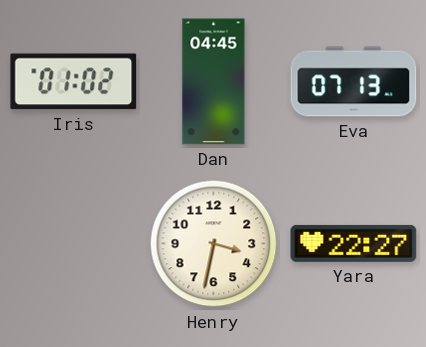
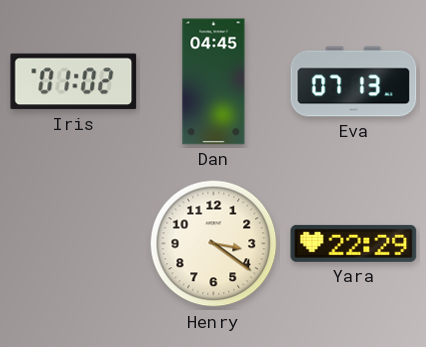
Henry: 3:32 -> 3:21
Yara: 22:27 -> 22:29
